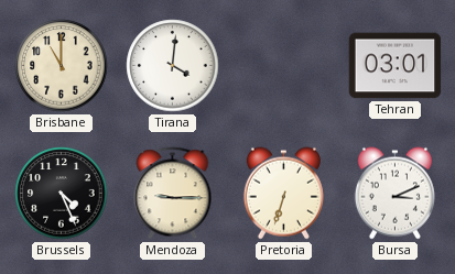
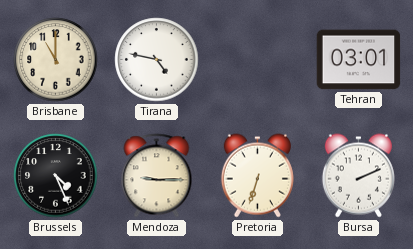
Tirana: 4:01 -> 4:47
Bursa: 3:11 -> 2:11
